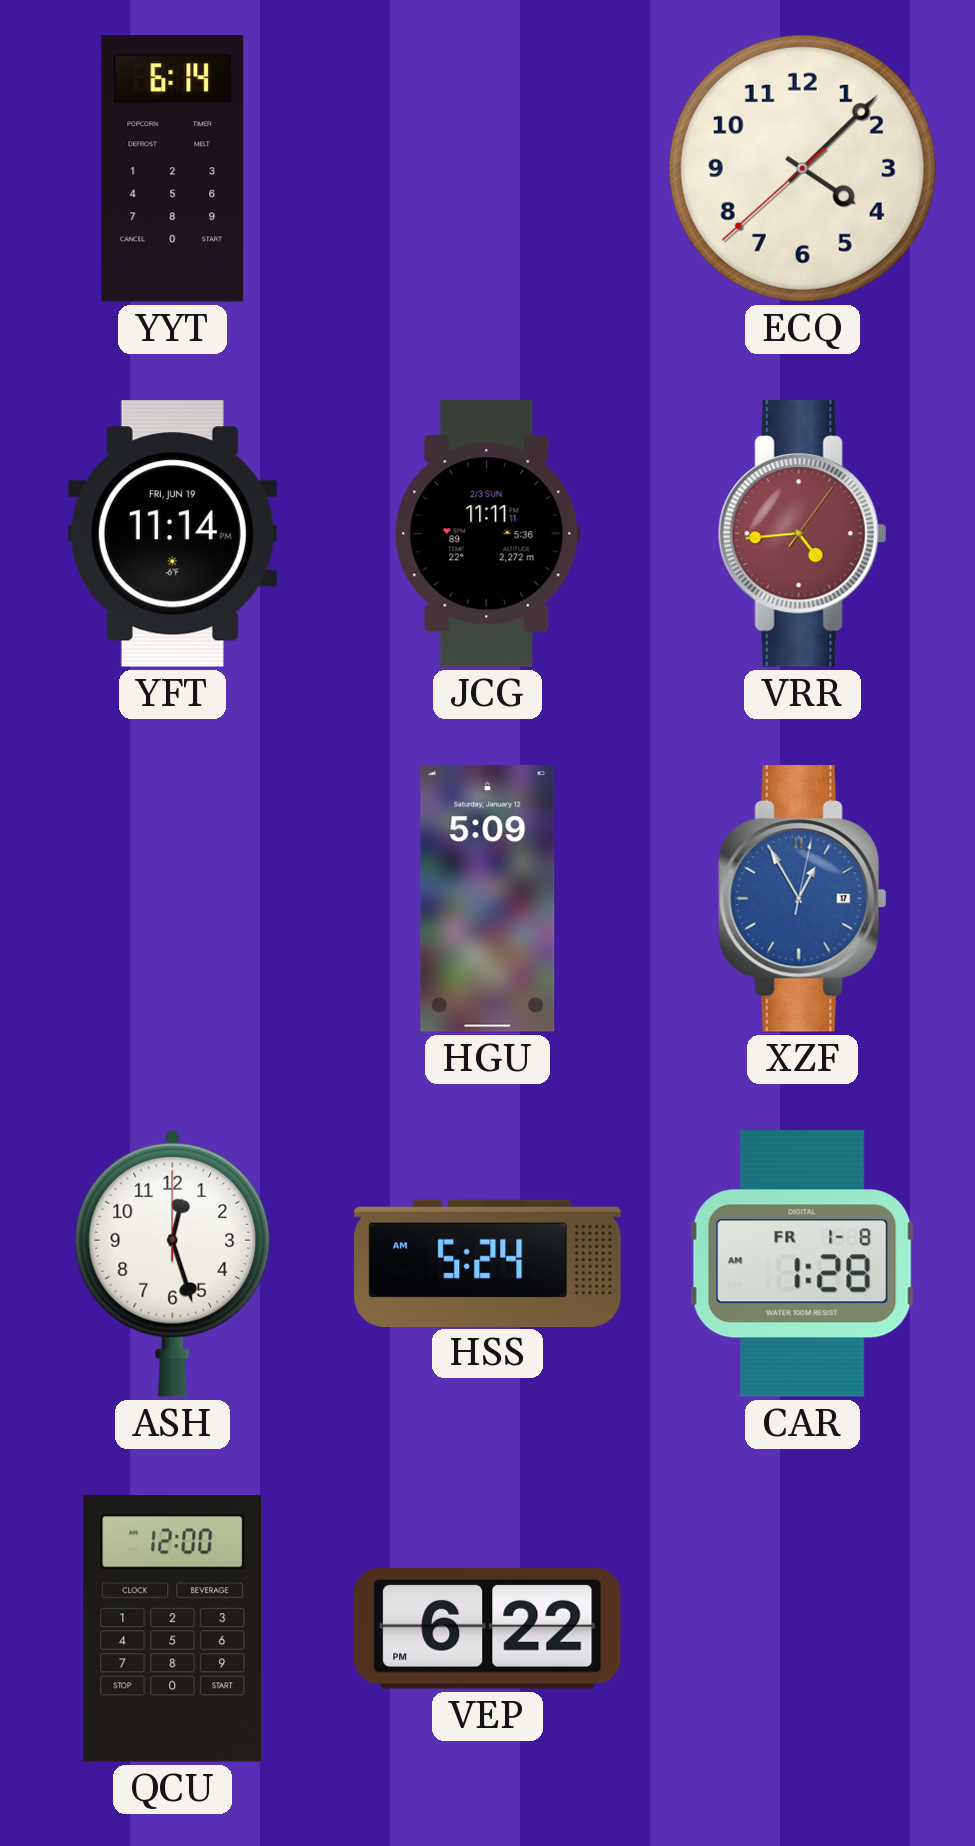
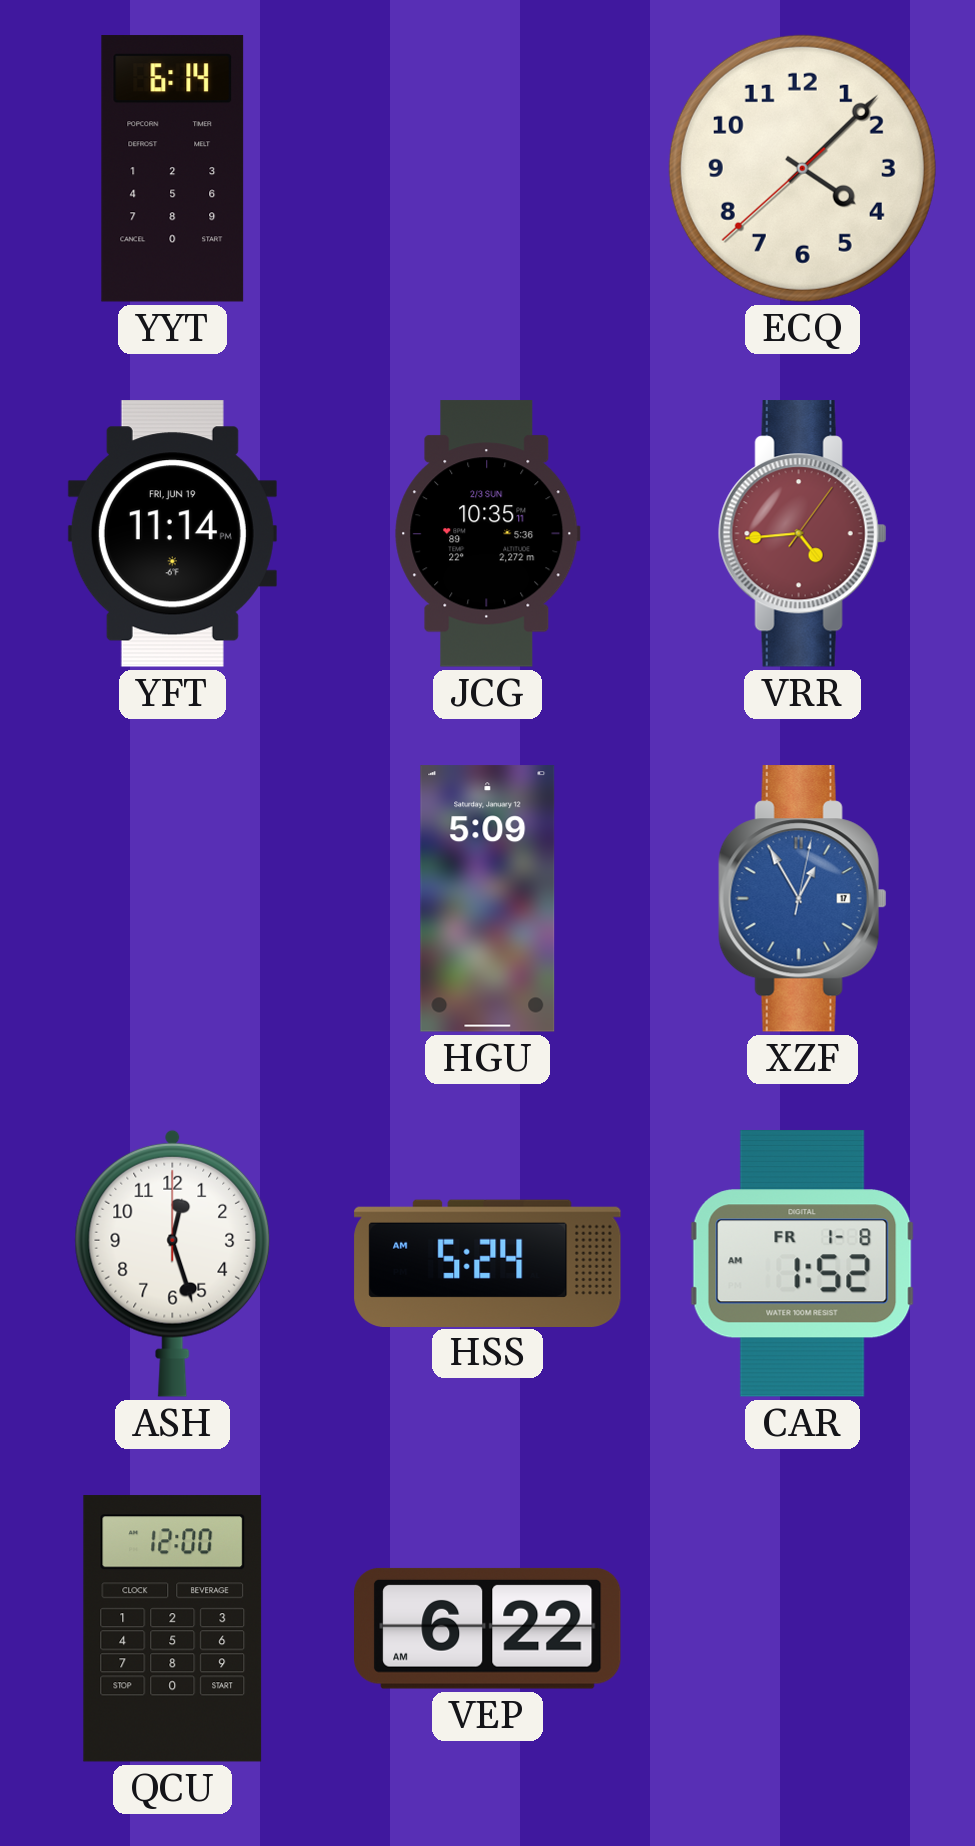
JCG: 11:11 -> 10:35
CAR: 1:28 -> 1:52
VEP: 6:22 PM -> 6:22 AM
